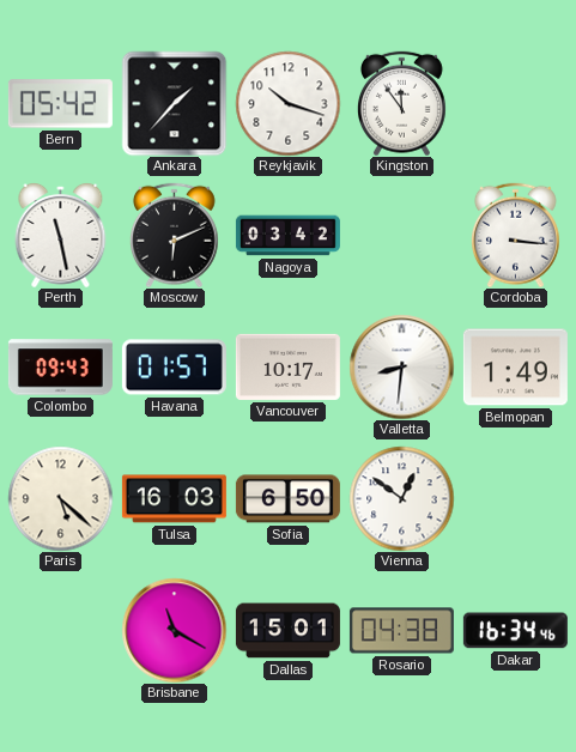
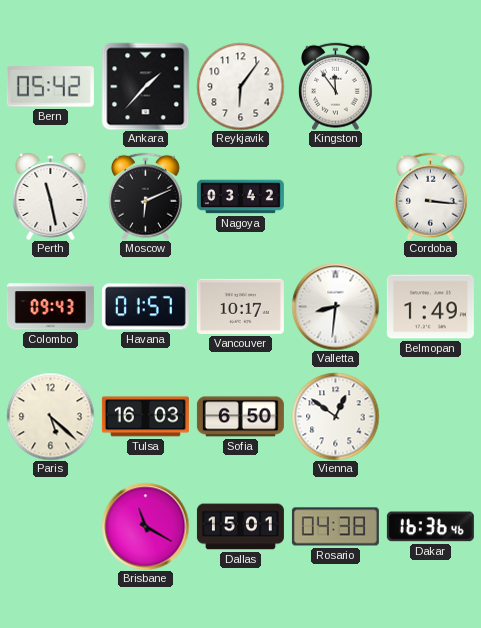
Reykjavik: 10:18 -> 6:06
Dakar: 16:34 -> 16:36
